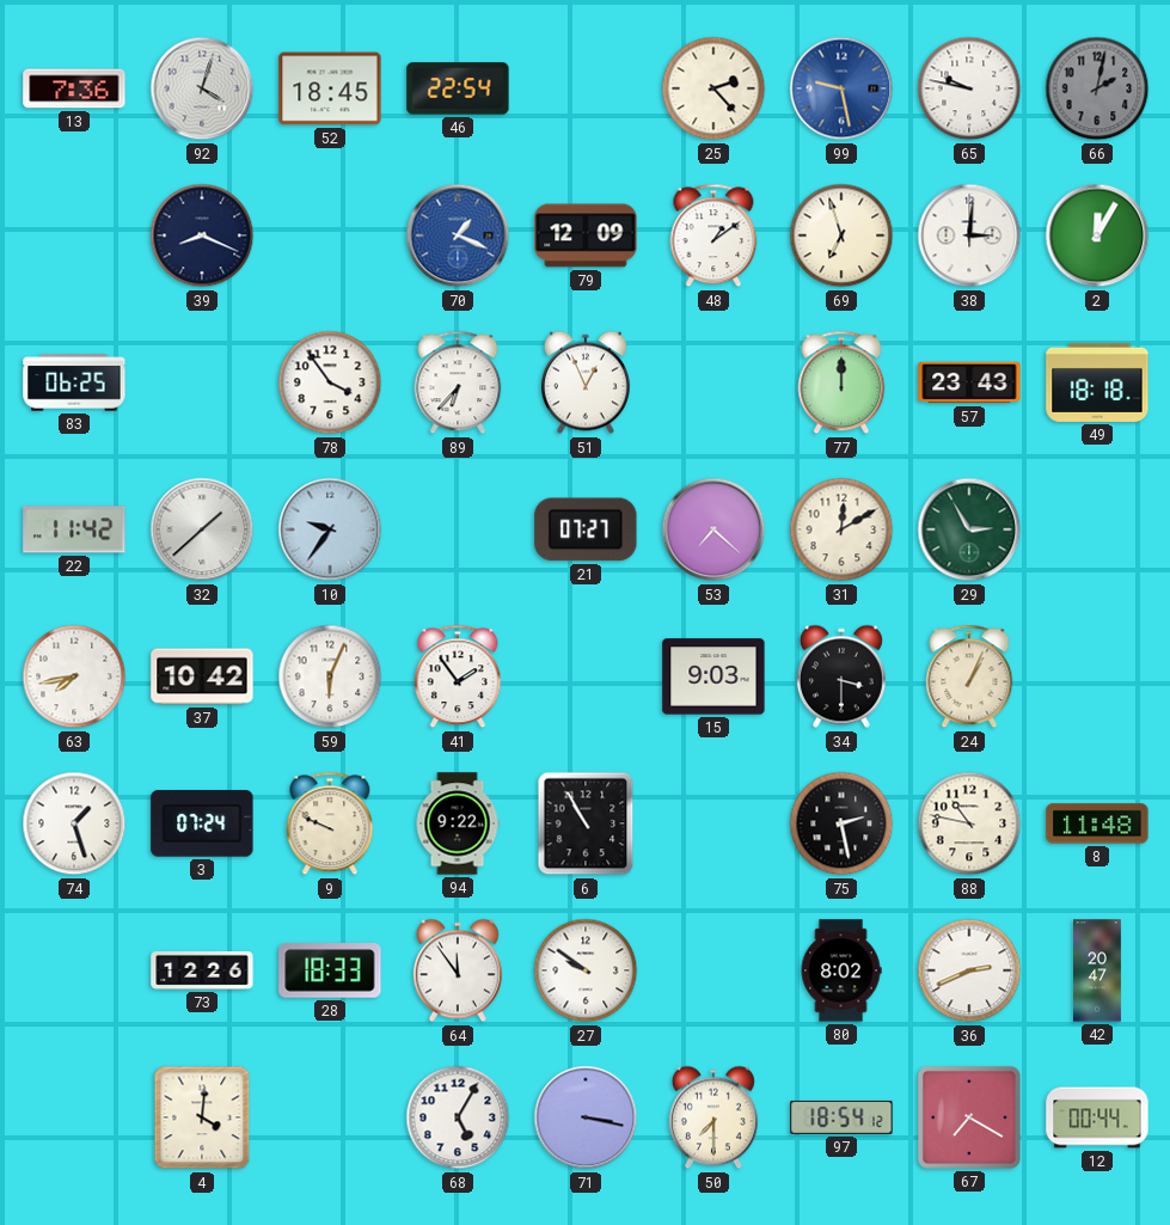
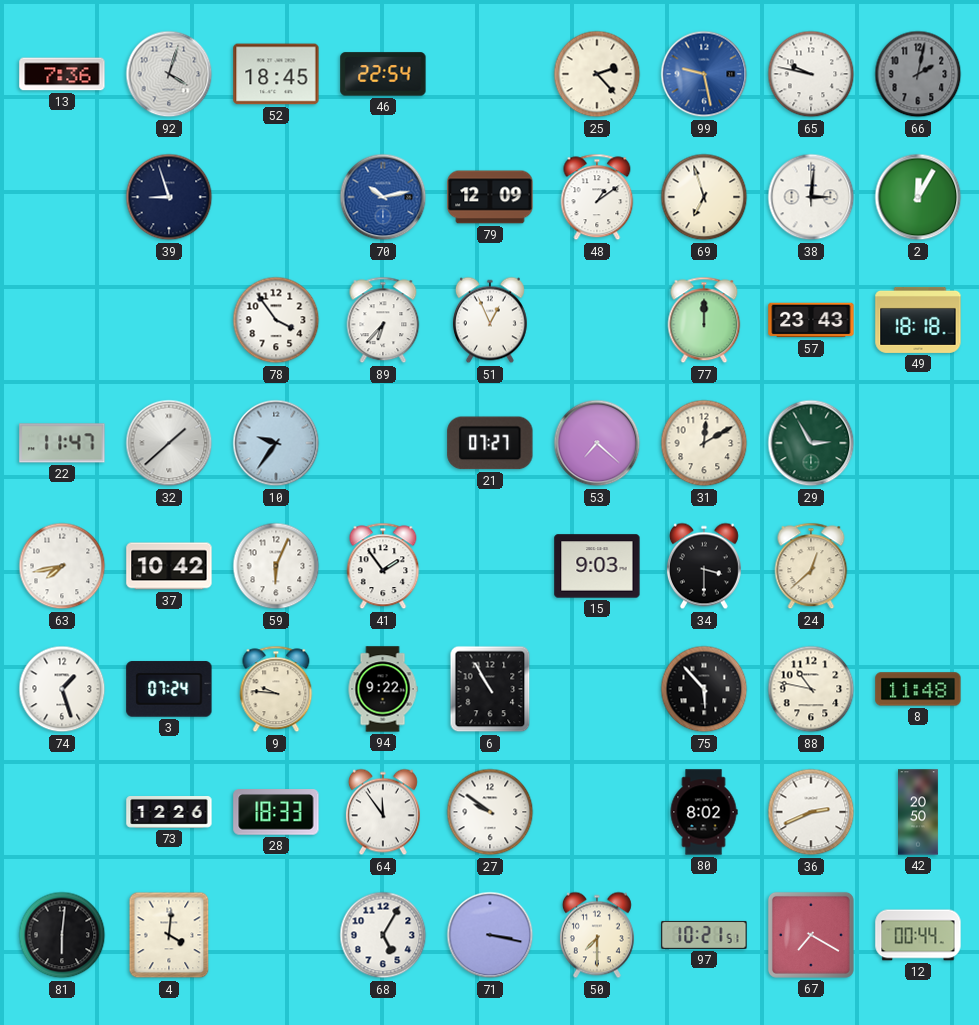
39: 8:19 -> 8:57
70: 1:19 -> 10:13
83: 06:25 -> none
22: 11:42 -> 11:47
24: 1:04 -> 12:38
9: 9:49 -> 9:46
75: 2:28 -> 5:53
42: 20:47 -> 20:50
81: none -> 6:01
97: 18:54 -> 10:21
